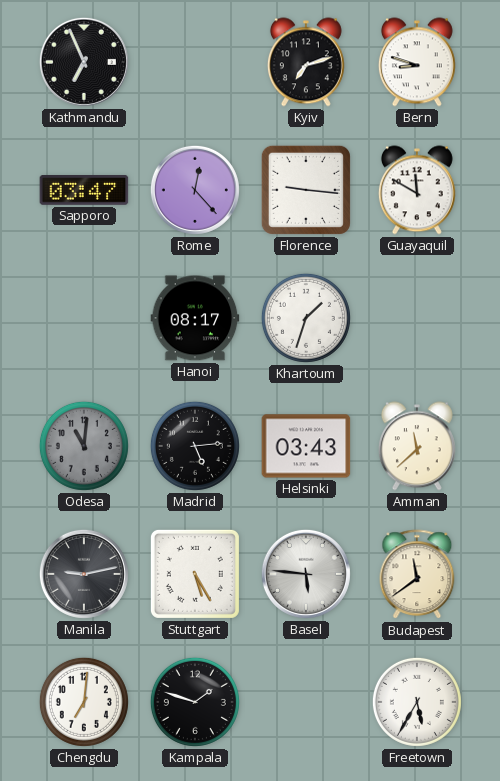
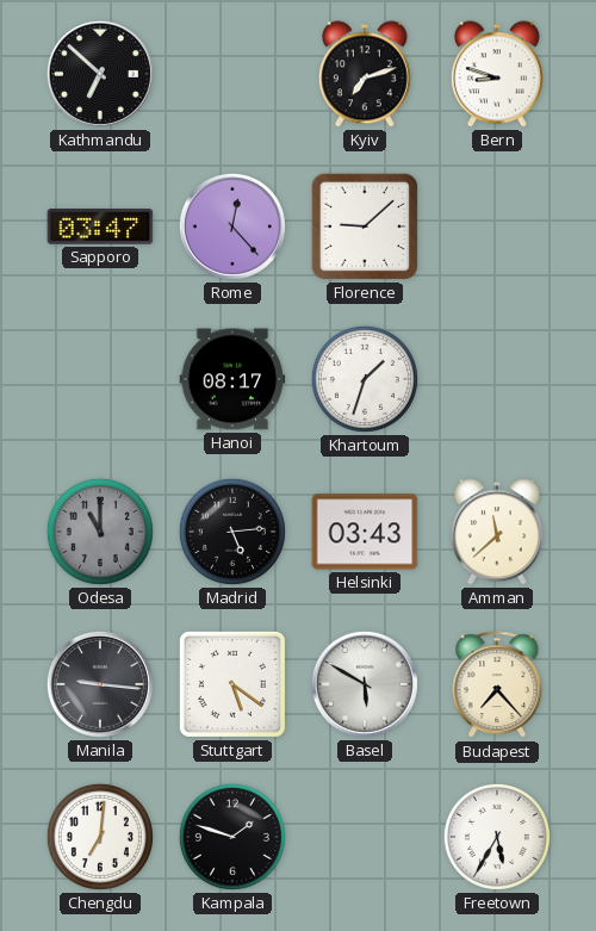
Kathmandu: 6:56 -> 6:52
Florence: 9:16 -> 9:08
Guayaquil: 11:50 -> none
Odesa: 11:01 -> 11:00
Manila: 9:13 -> 9:16
Stuttgart: 5:25 -> 5:21
Basel: 5:46 -> 5:50
Budapest: 11:39 -> 7:23
